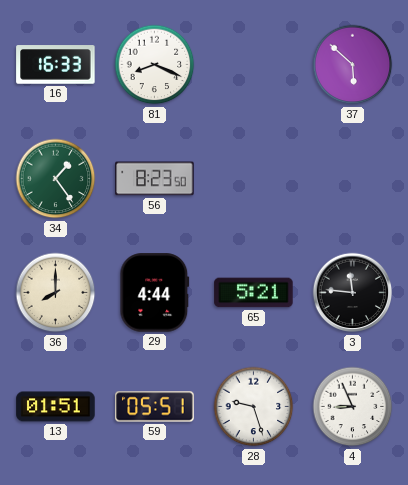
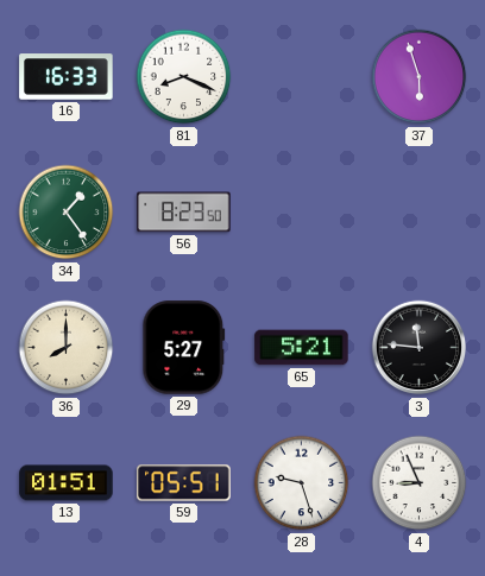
37: 5:52 -> 5:57
29: 4:44 -> 5:27
